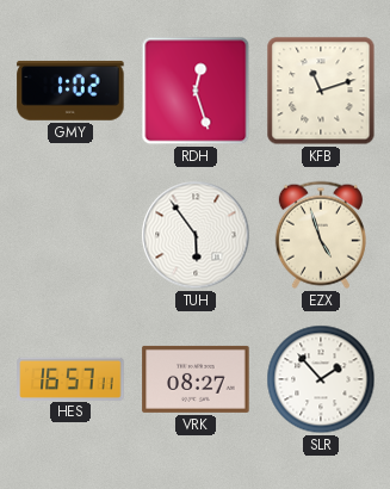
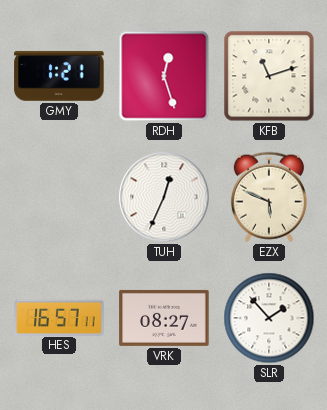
GMY: 1:02 -> 1:21
TUH: 5:54 -> 12:34
EZX: 4:57 -> 5:49
